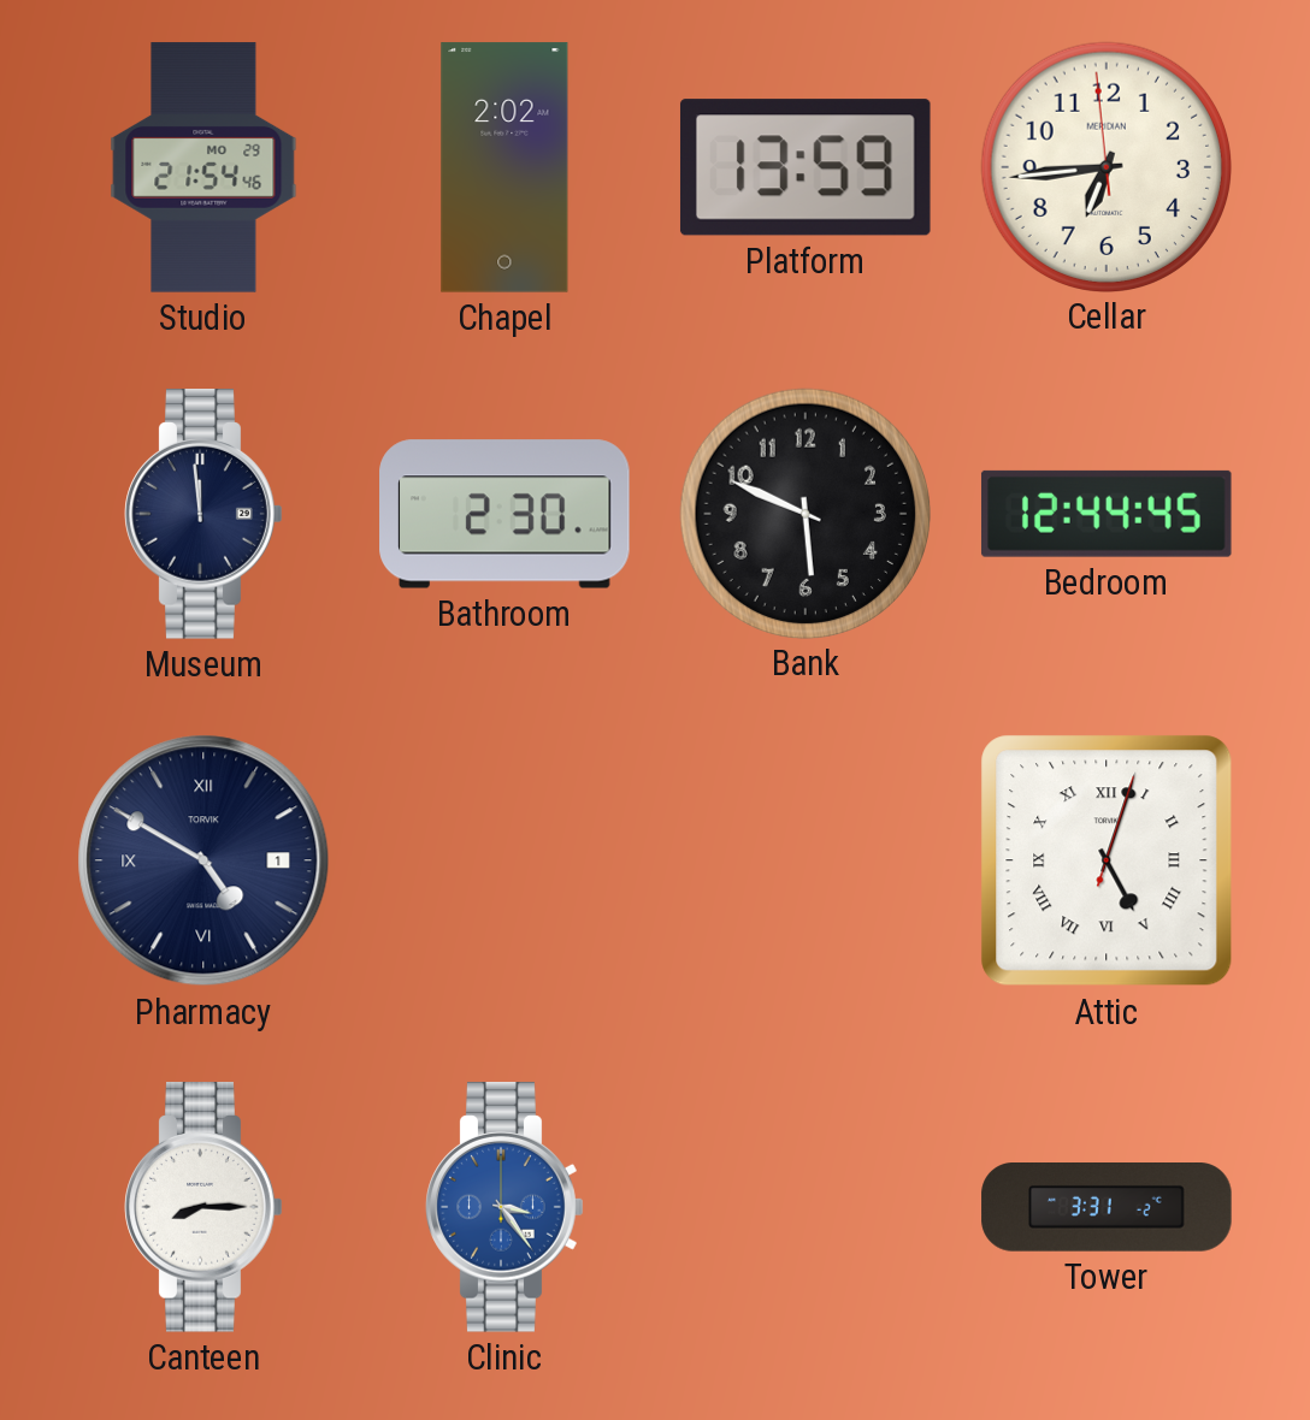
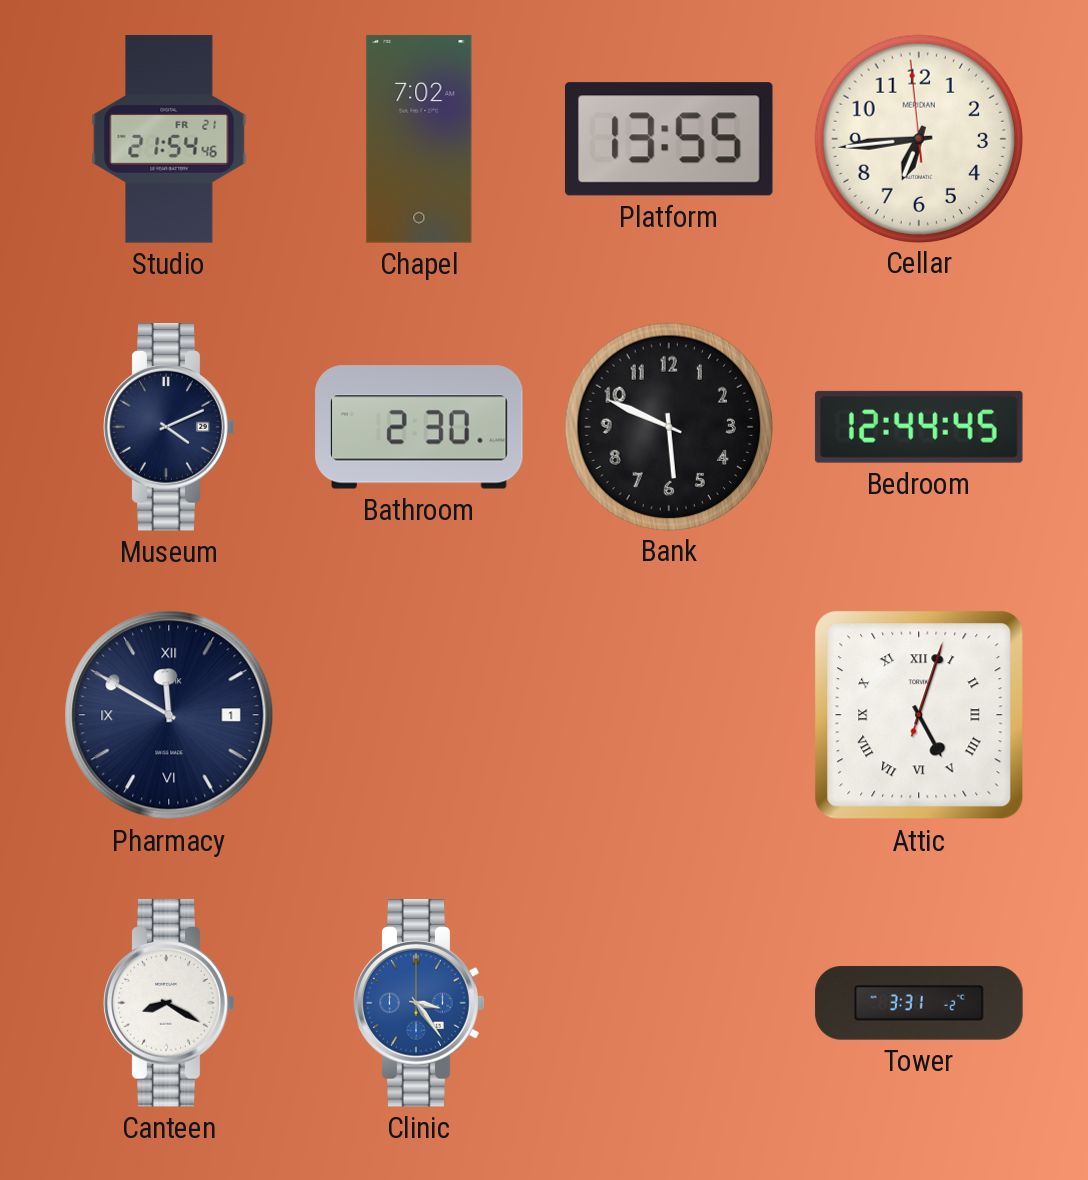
Studio date: MO 29 -> FR 21
Chapel: 2:02 -> 7:02
Platform: 13:59 -> 13:55
Museum: 11:59 -> 4:11
Pharmacy: 4:50 -> 11:50
Canteen: 8:15 -> 8:20
